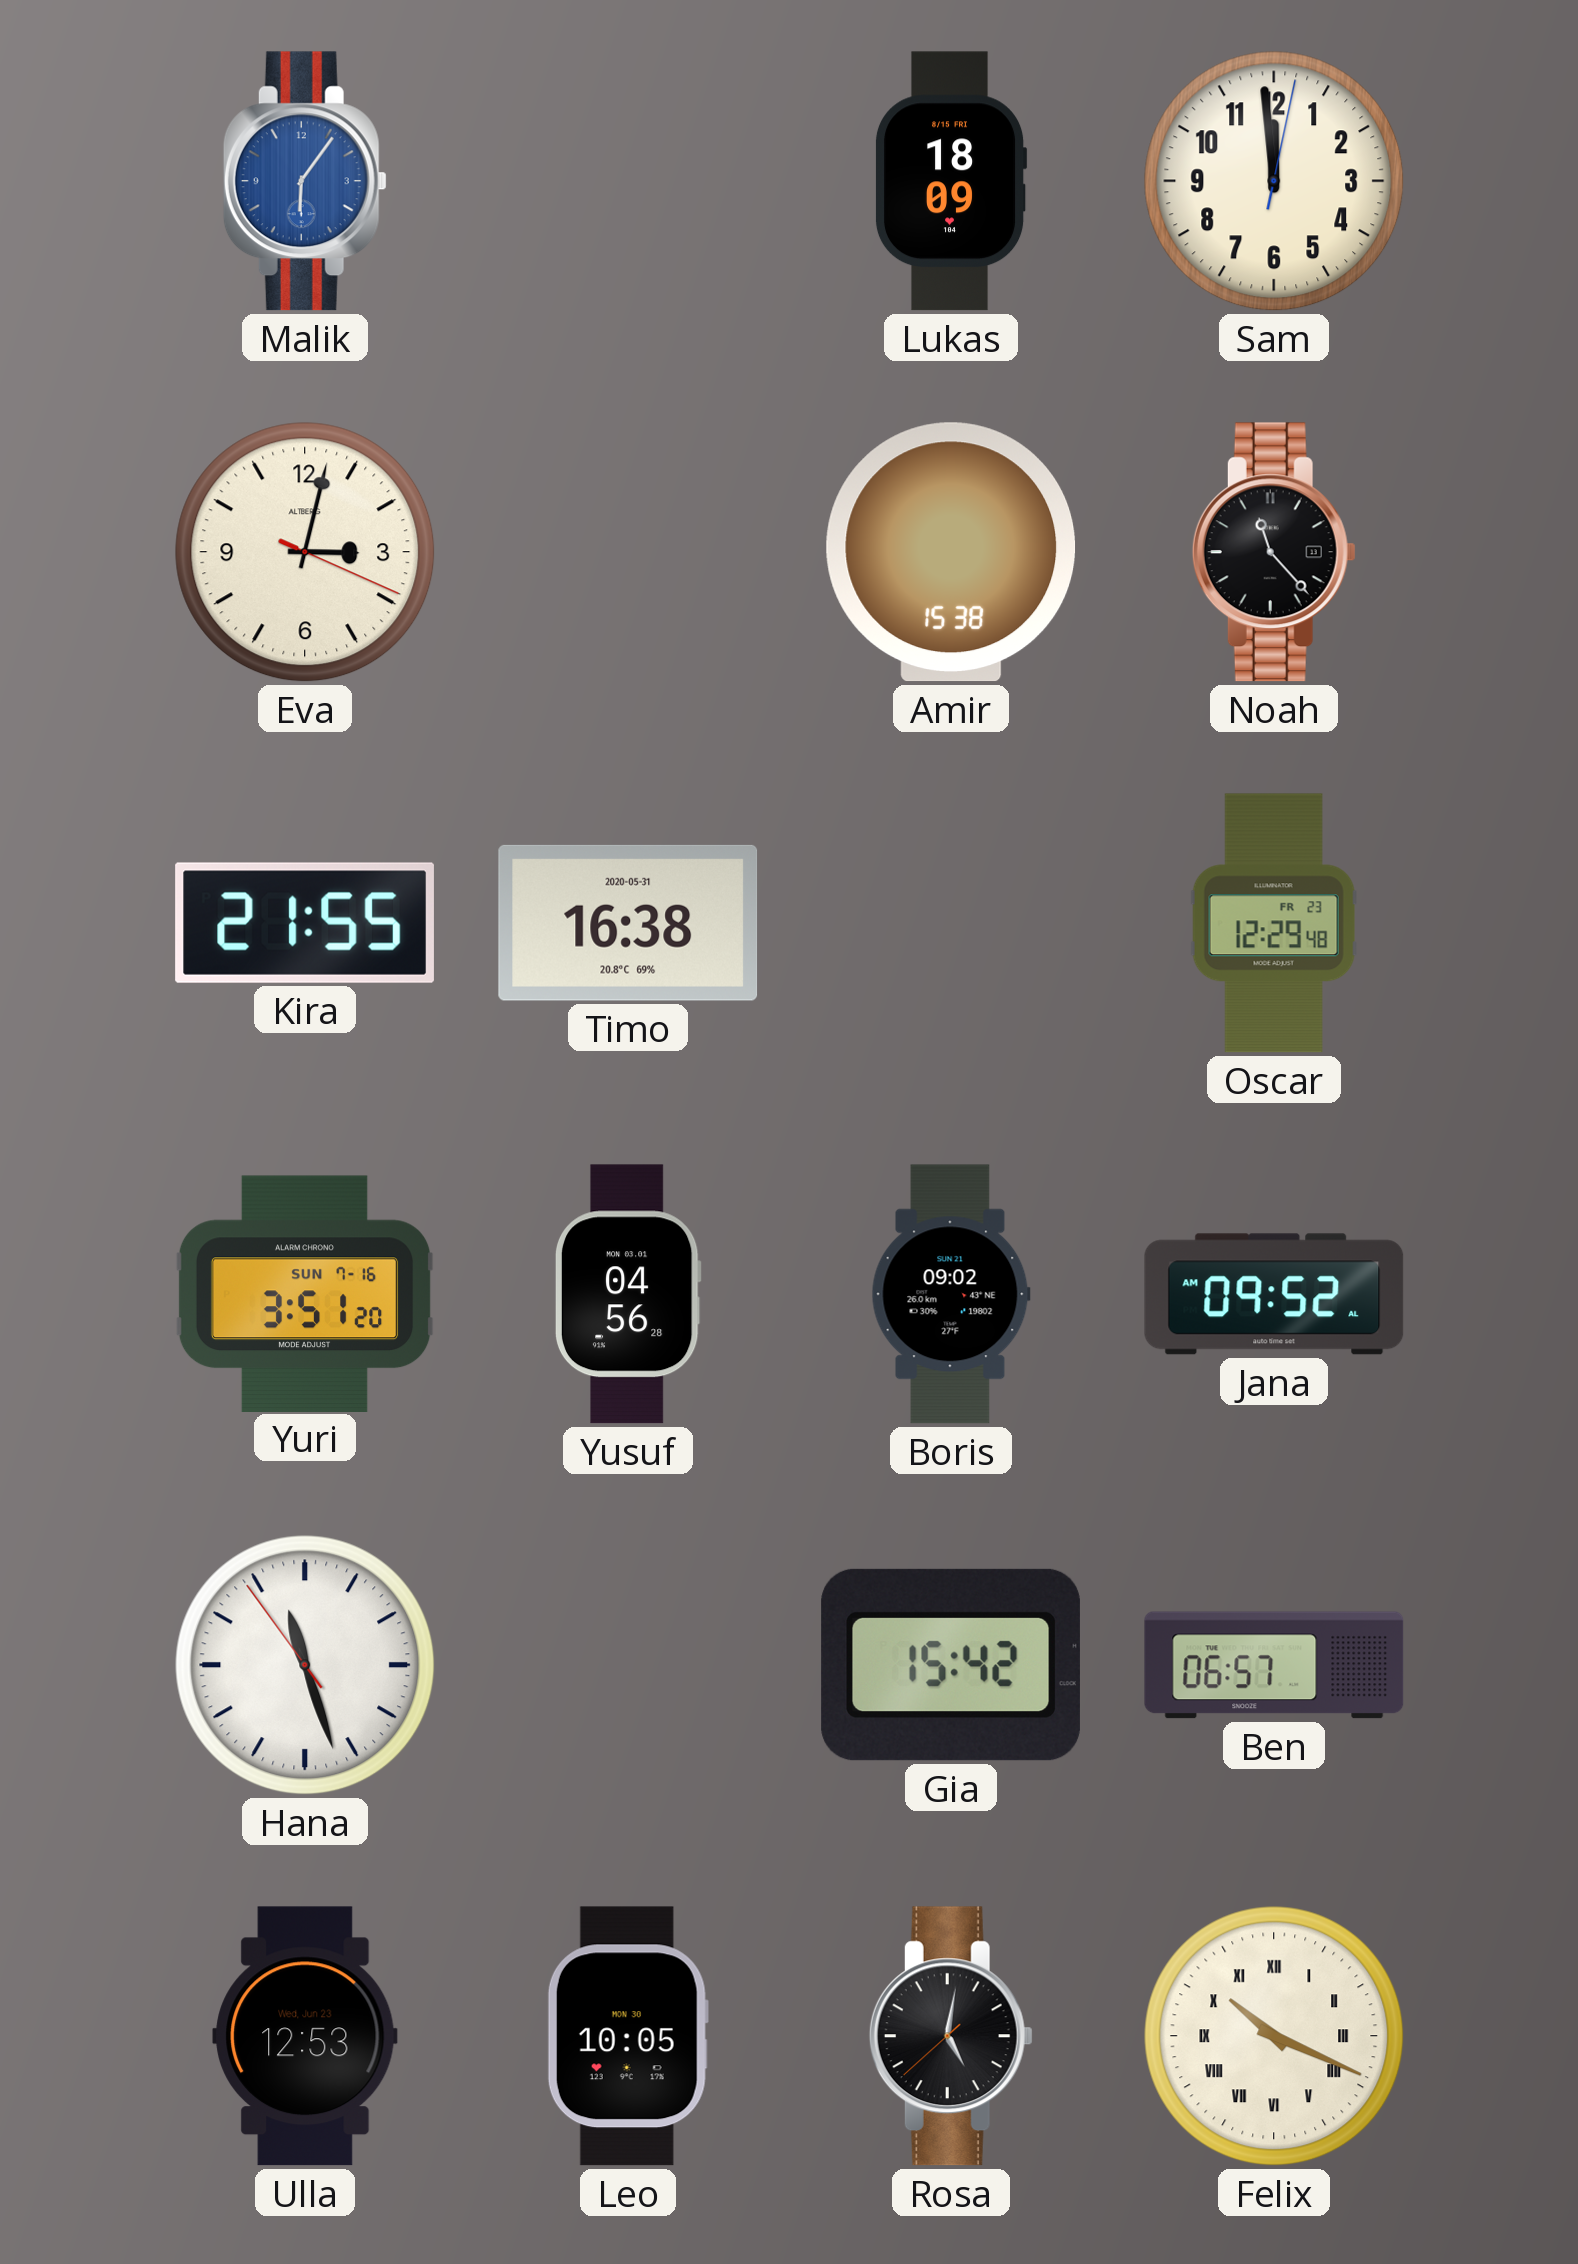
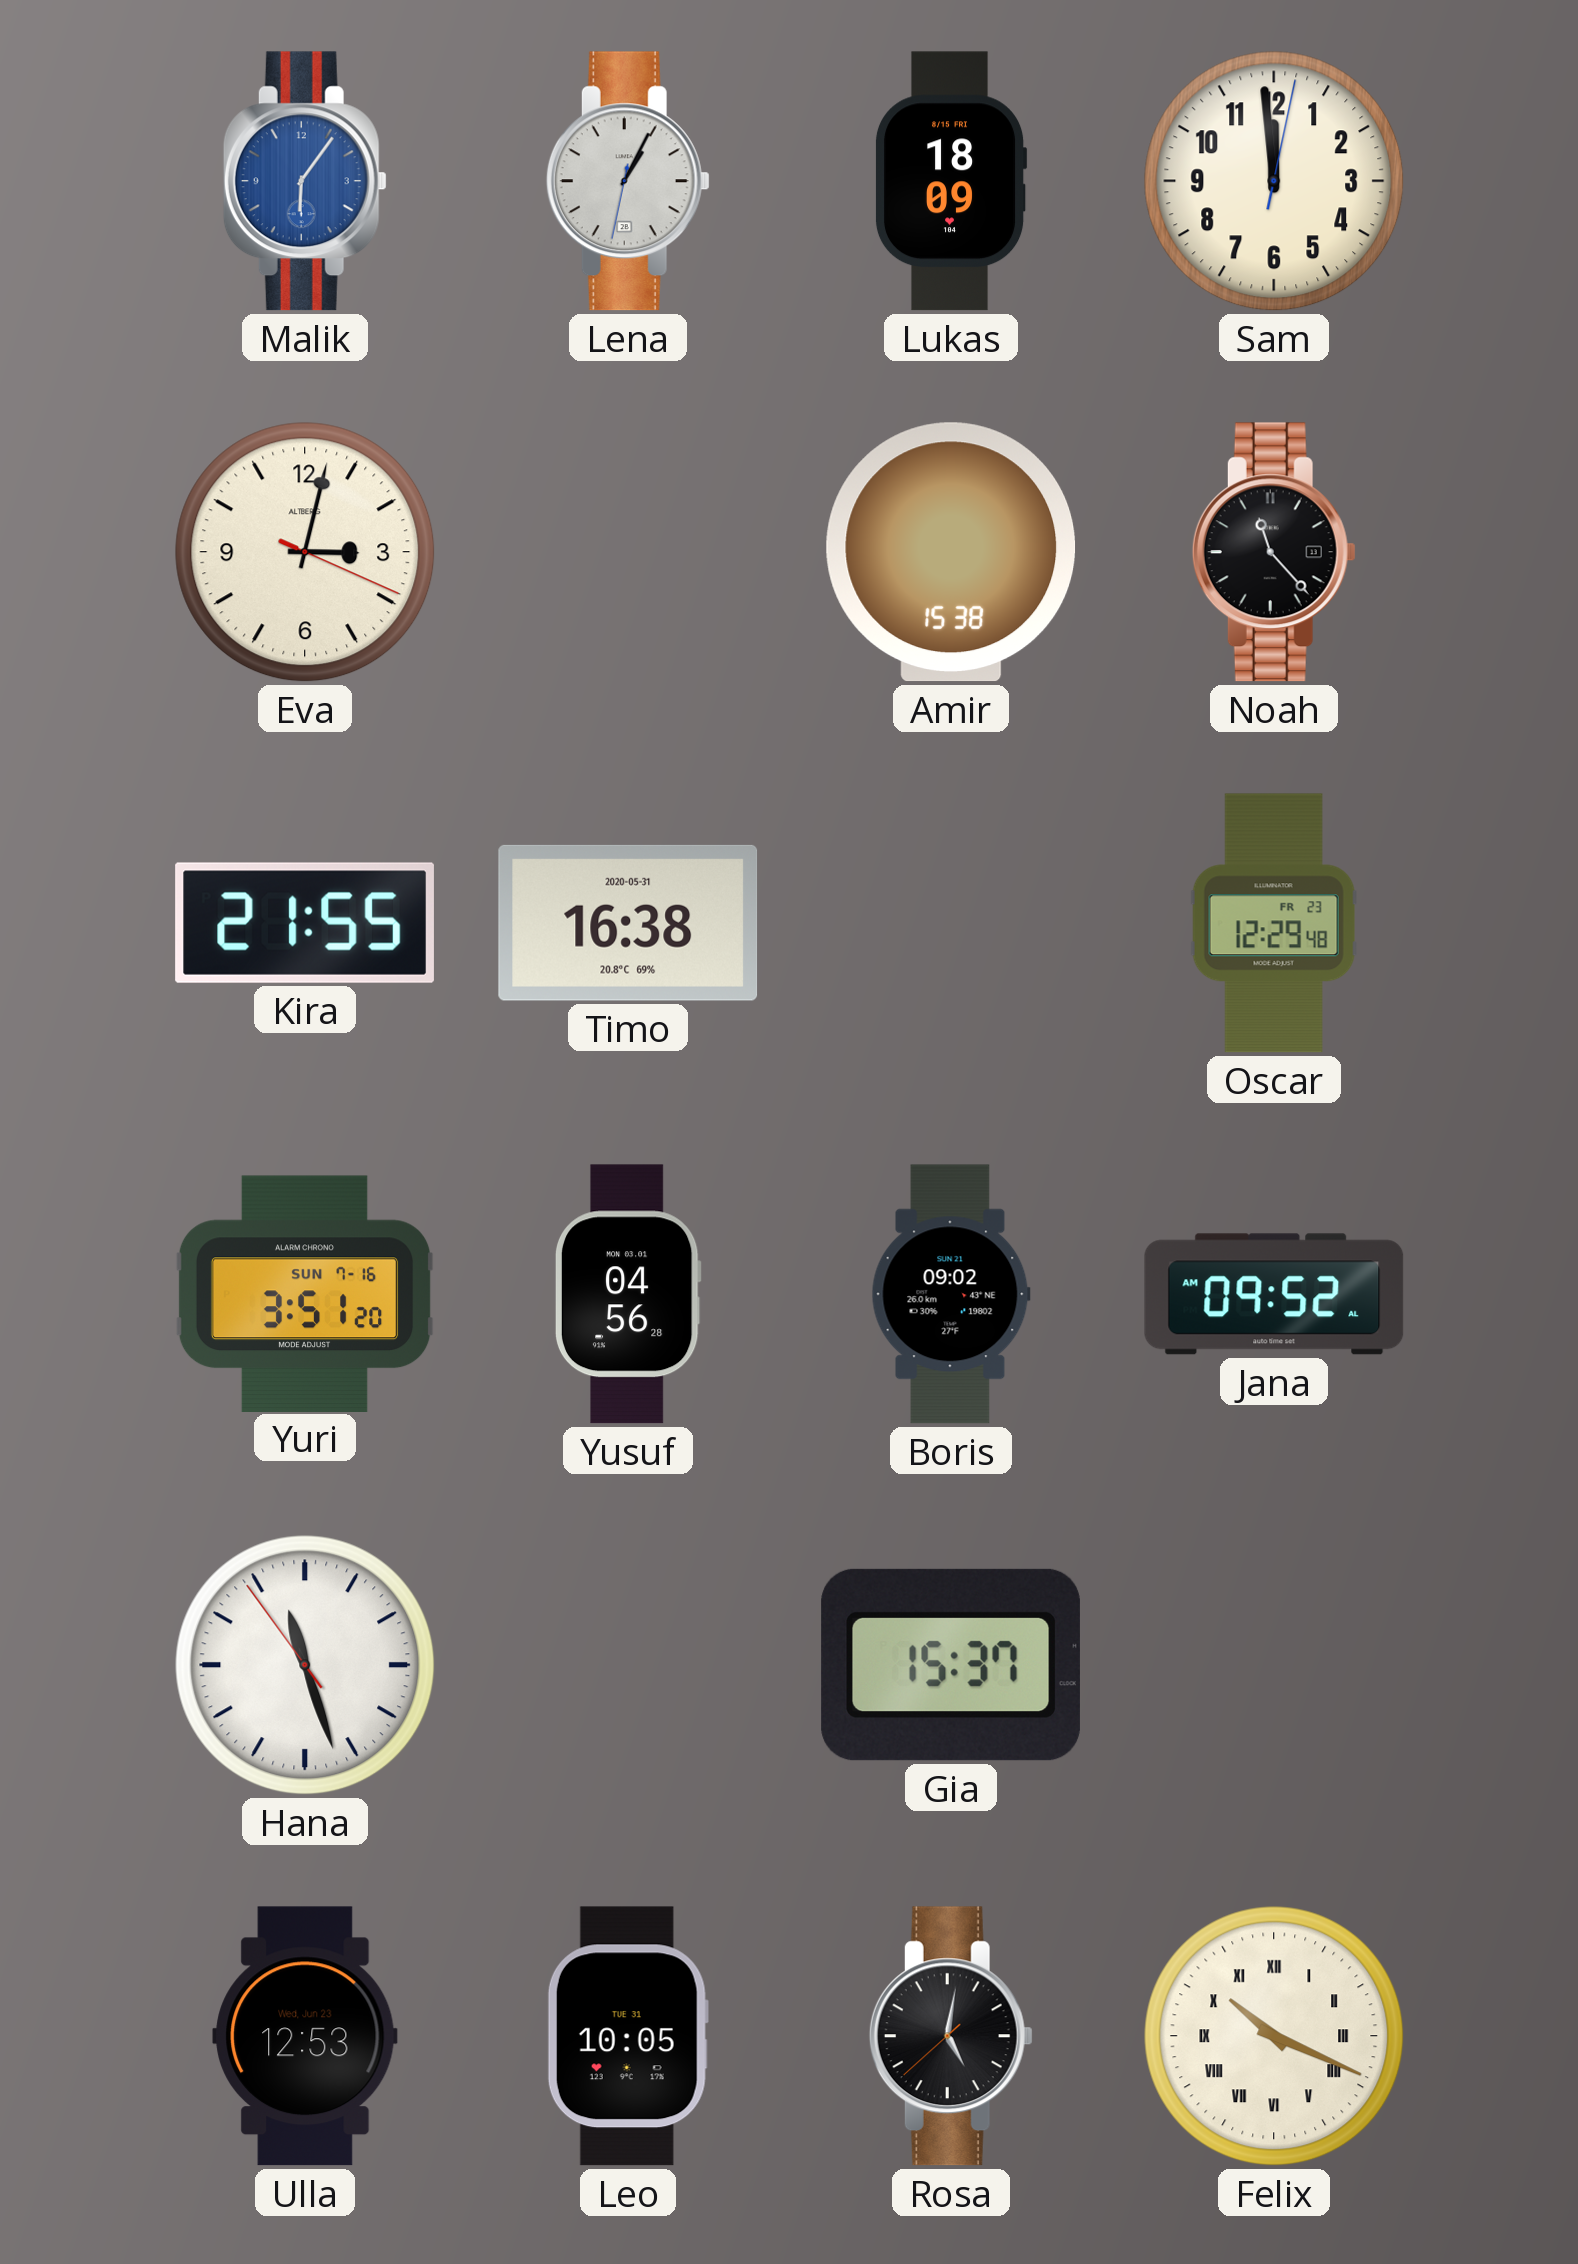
Lena: none -> 1:04
Gia: 15:42 -> 15:37
Ben: 06:57 -> none
Leo date: MON 30 -> TUE 31
